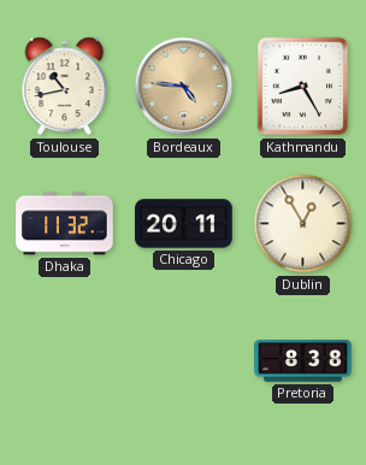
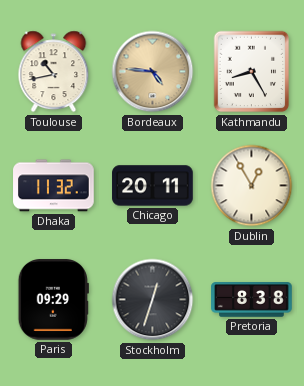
Paris: none -> 09:29
Stockholm: none -> 12:33
